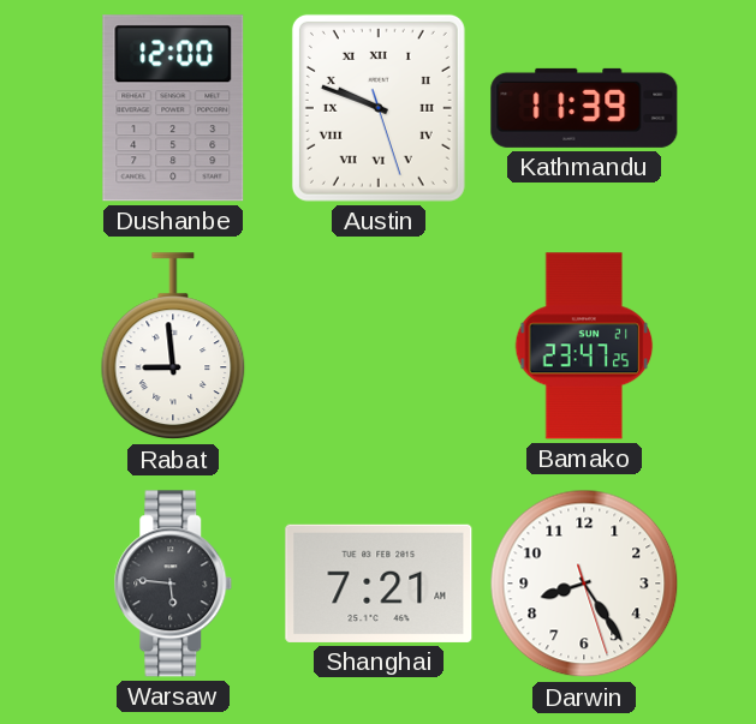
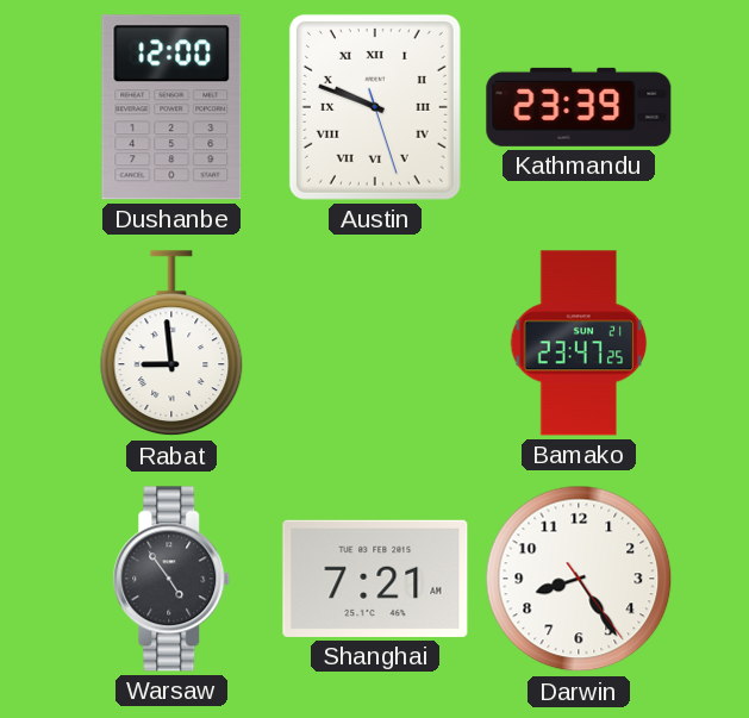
Kathmandu: 11:39 -> 23:39
Warsaw: 5:46 -> 4:54
Darwin: 8:24:27 -> 8:24:24
